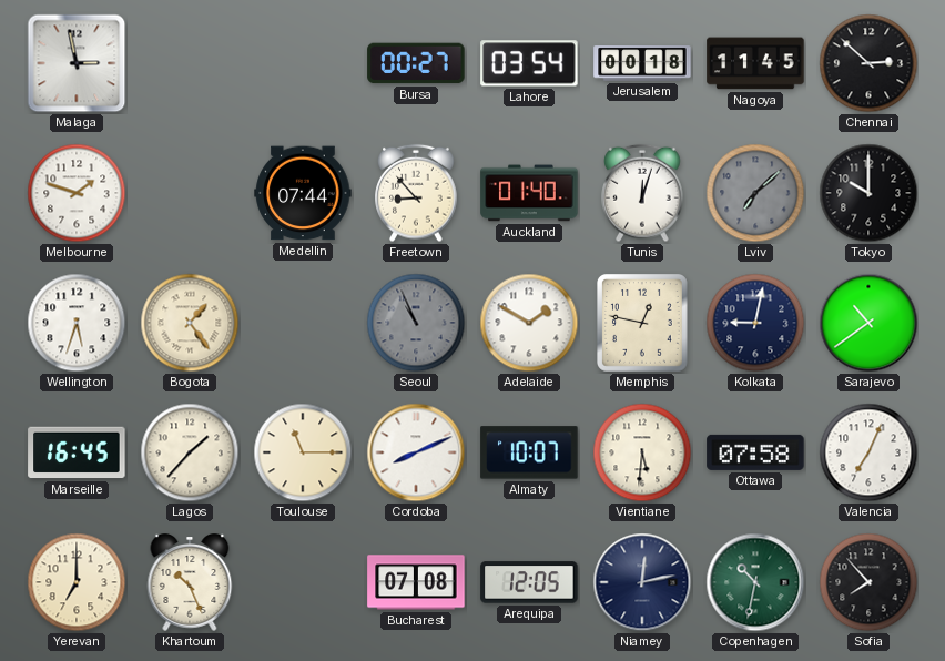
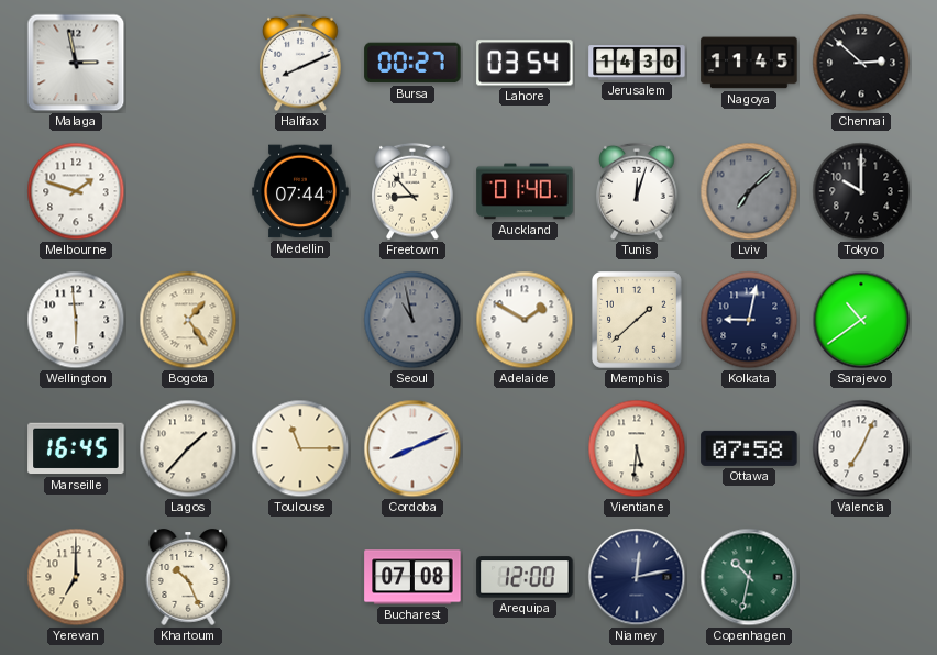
Halifax: none -> 8:11
Jerusalem: 00:18 -> 14:30
Wellington: 5:33 -> 5:59
Seoul: 10:56 -> 10:58
Memphis: 12:47 -> 1:38
Almaty: 10:07 -> none
Arequipa: 12:05 -> 12:00
Sofia: 7:53 -> none
